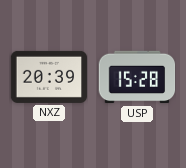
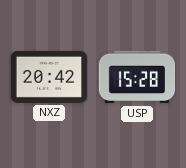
NXZ: 20:39 -> 20:42
